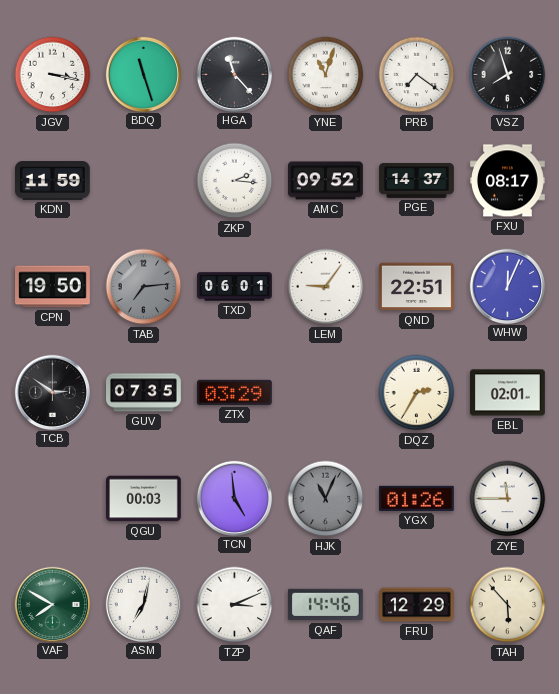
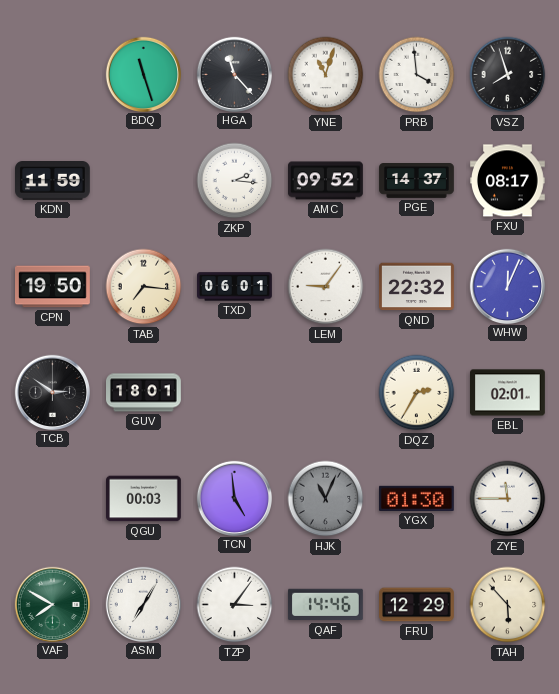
JGV: 3:17 -> none
PRB: 7:21 -> 3:59
TAB: 7:14 -> 7:16
TAB dial: grey -> cream
QND: 22:51 -> 22:32
GUV: 07:35 -> 18:01
ZTX: 03:29 -> none
YGX: 01:26 -> 01:30
ASM: 7:02 -> 7:05
TZP: 3:11 -> 3:06
